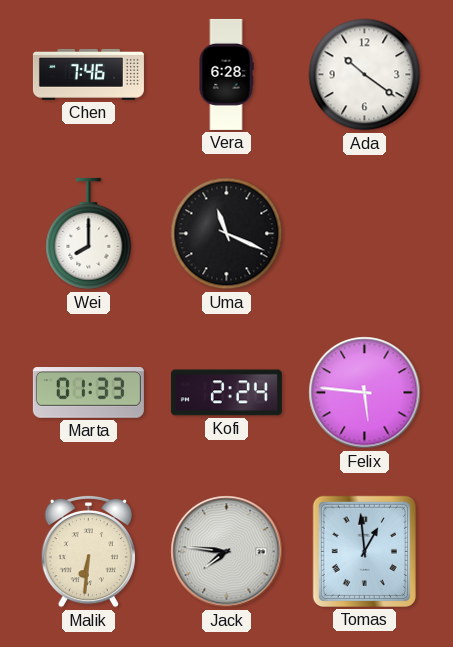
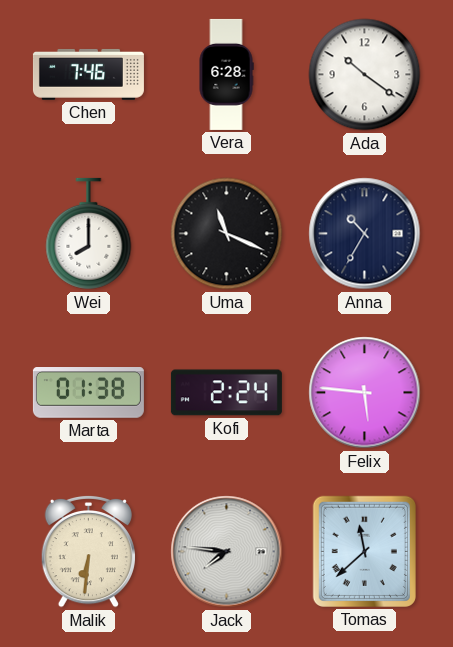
Anna: none -> 10:35
Marta: 01:33 -> 01:38
Tomas: 12:59 -> 11:38
